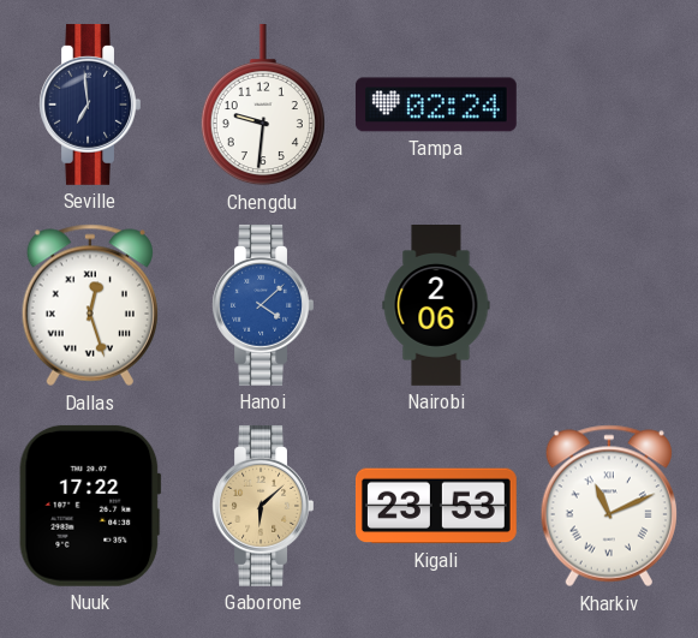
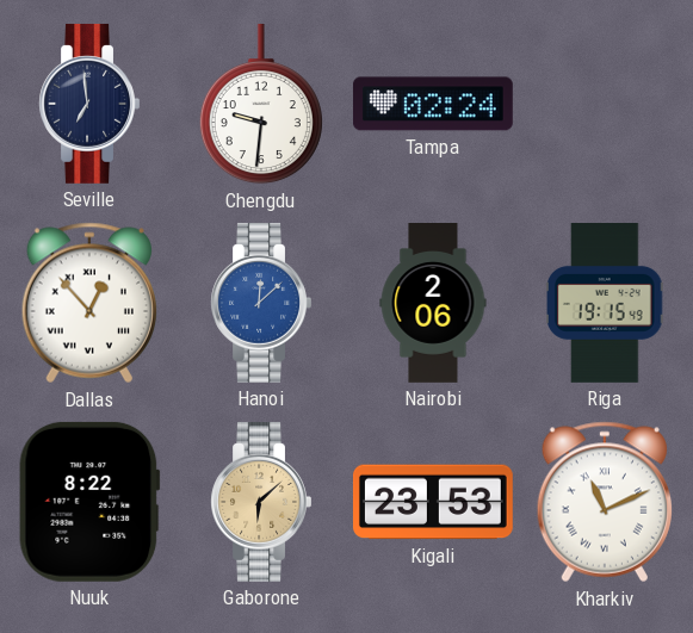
Dallas: 12:27 -> 12:53
Hanoi: 4:08 -> 12:08
Riga: none -> 19:15
Nuuk: 17:22 -> 8:22
